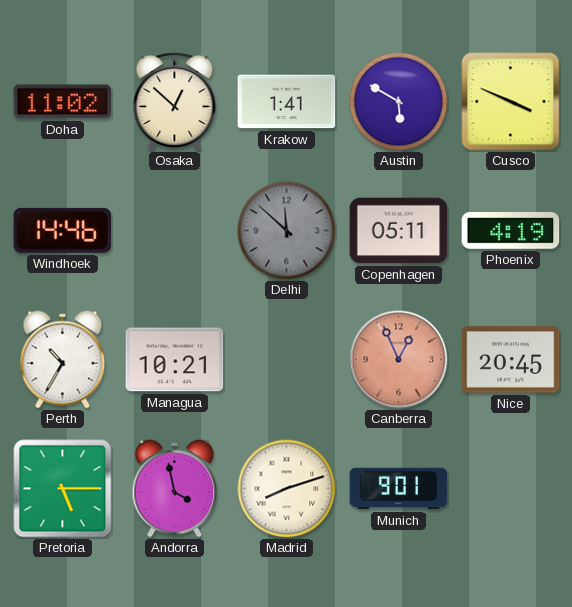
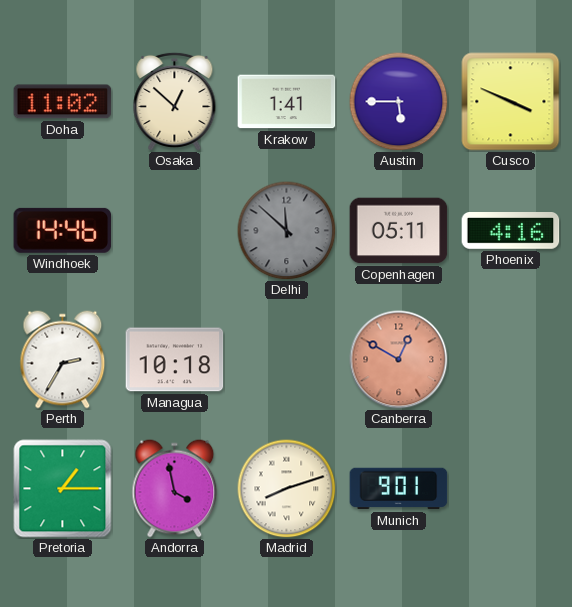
Austin: 5:50 -> 5:45
Phoenix: 4:19 -> 4:16
Perth: 10:35 -> 2:35
Managua: 10:21 -> 10:18
Canberra: 12:56 -> 12:50
Nice: 20:45 -> none
Pretoria: 5:15 -> 1:15
